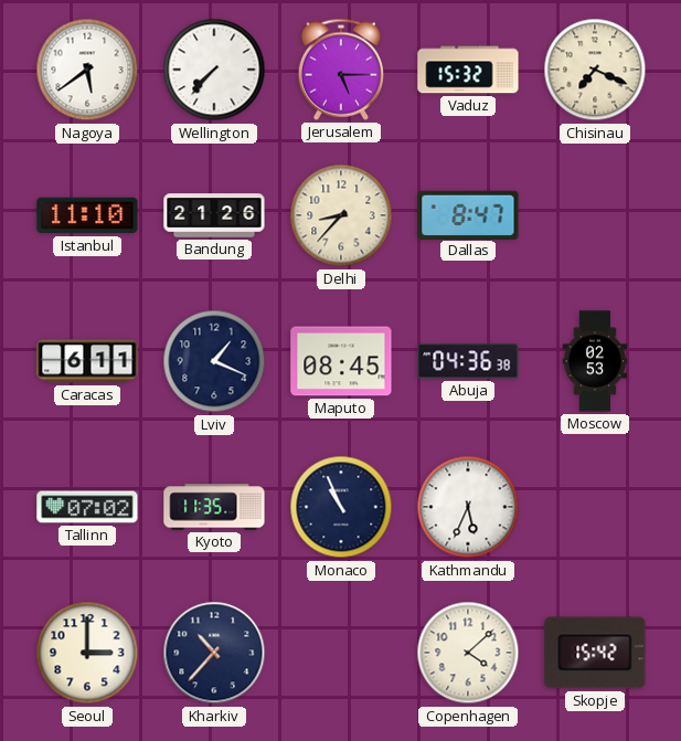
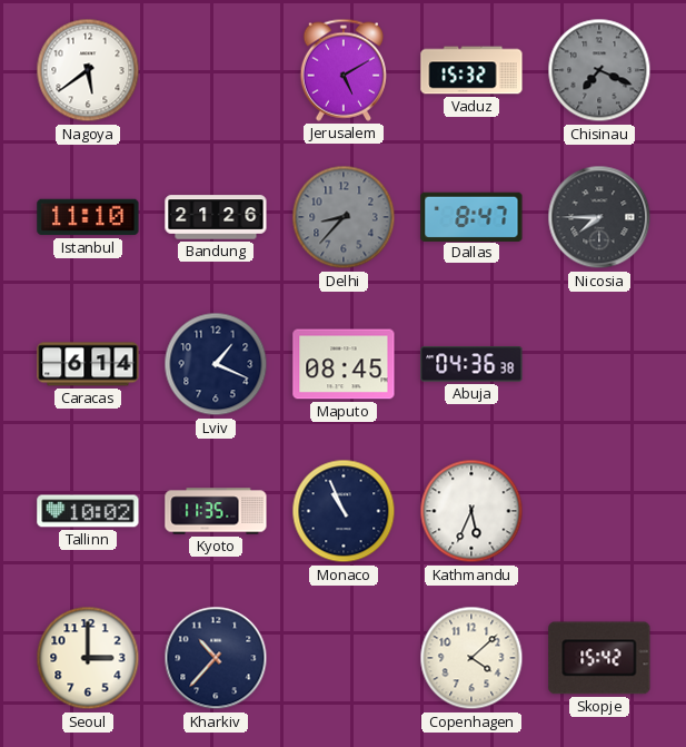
Wellington: 7:37 -> none
Jerusalem: 5:15 -> 5:10
Chisinau dial: cream -> grey
Delhi dial: cream -> grey
Nicosia: none -> 7:45
Caracas: 6:11 -> 6:14
Moscow: 02:53 -> none
Tallinn: 07:02 -> 10:02
